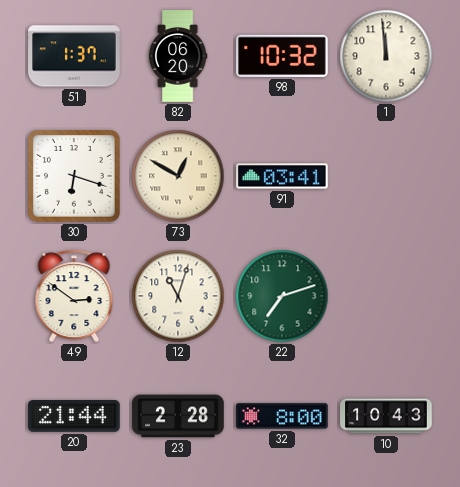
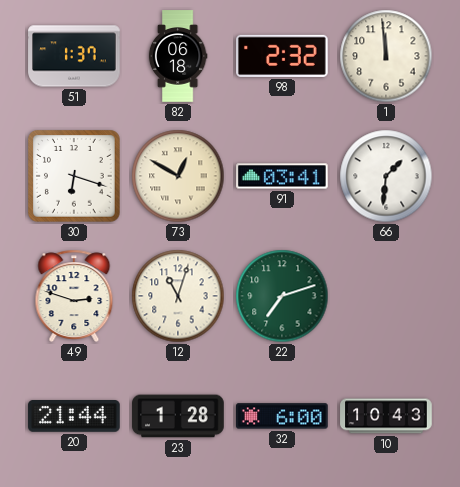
82: 06:20 -> 06:18
98: 10:32 -> 2:32
66: none -> 1:31
49: 2:51 -> 2:48
23: 2:28 -> 1:28
32: 8:00 -> 6:00
